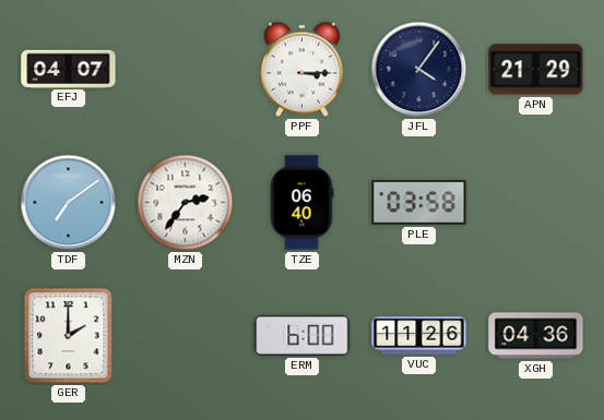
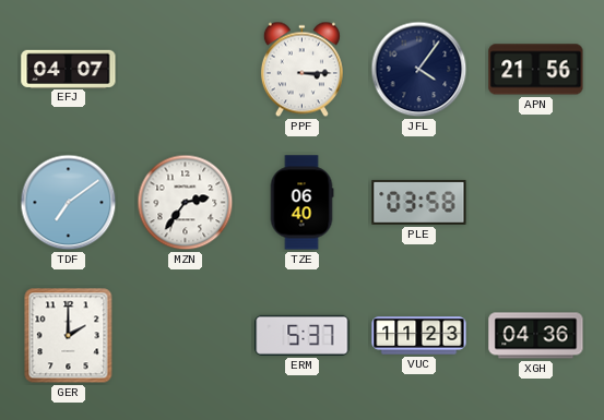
APN: 21:29 -> 21:56
ERM: 6:00 -> 5:37
VUC: 11:26 -> 11:23
